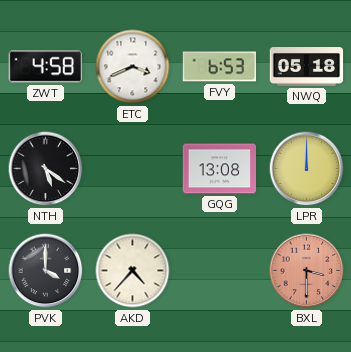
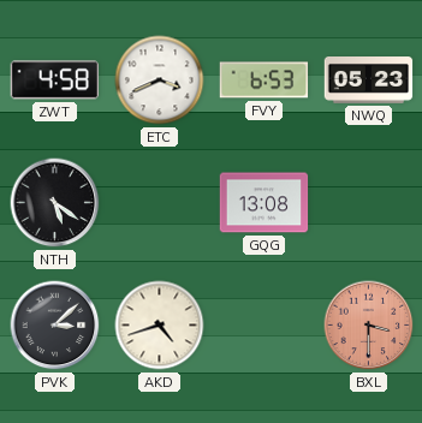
NWQ: 05:18 -> 05:23
LPR: 12:00 -> none
PVK: 4:00 -> 3:08
AKD: 4:37 -> 4:42
